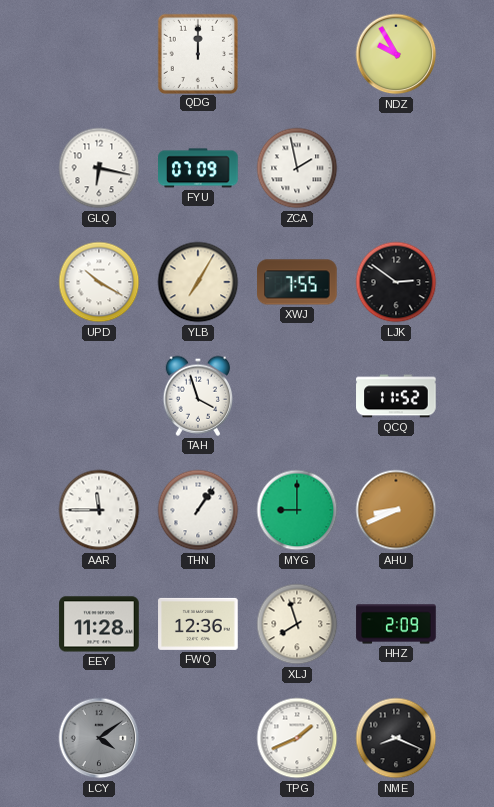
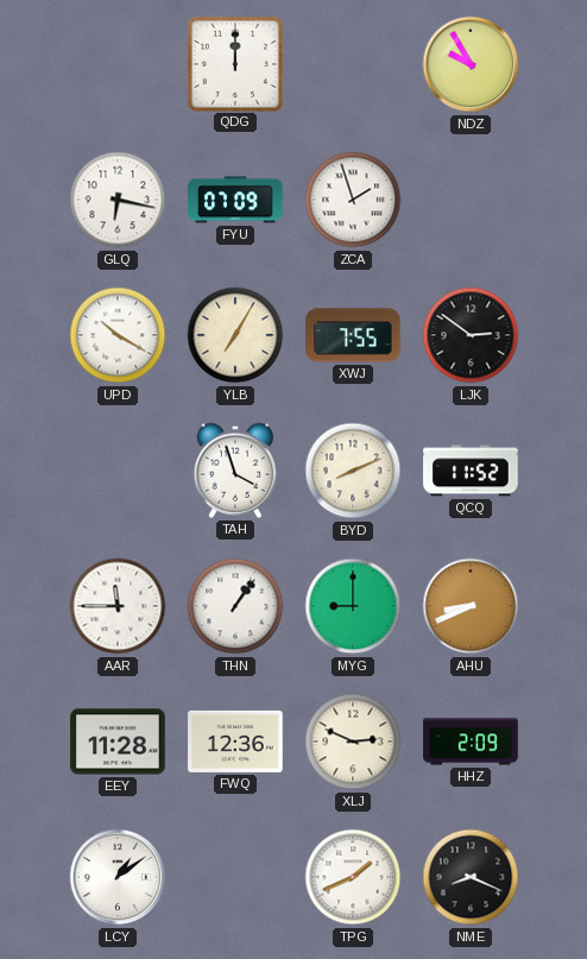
ZCA: 1:58 -> 1:57
BYD: none -> 8:11
XLJ: 7:57 -> 2:49
LCY: 4:09 -> 1:09
LCY dial: grey -> white
